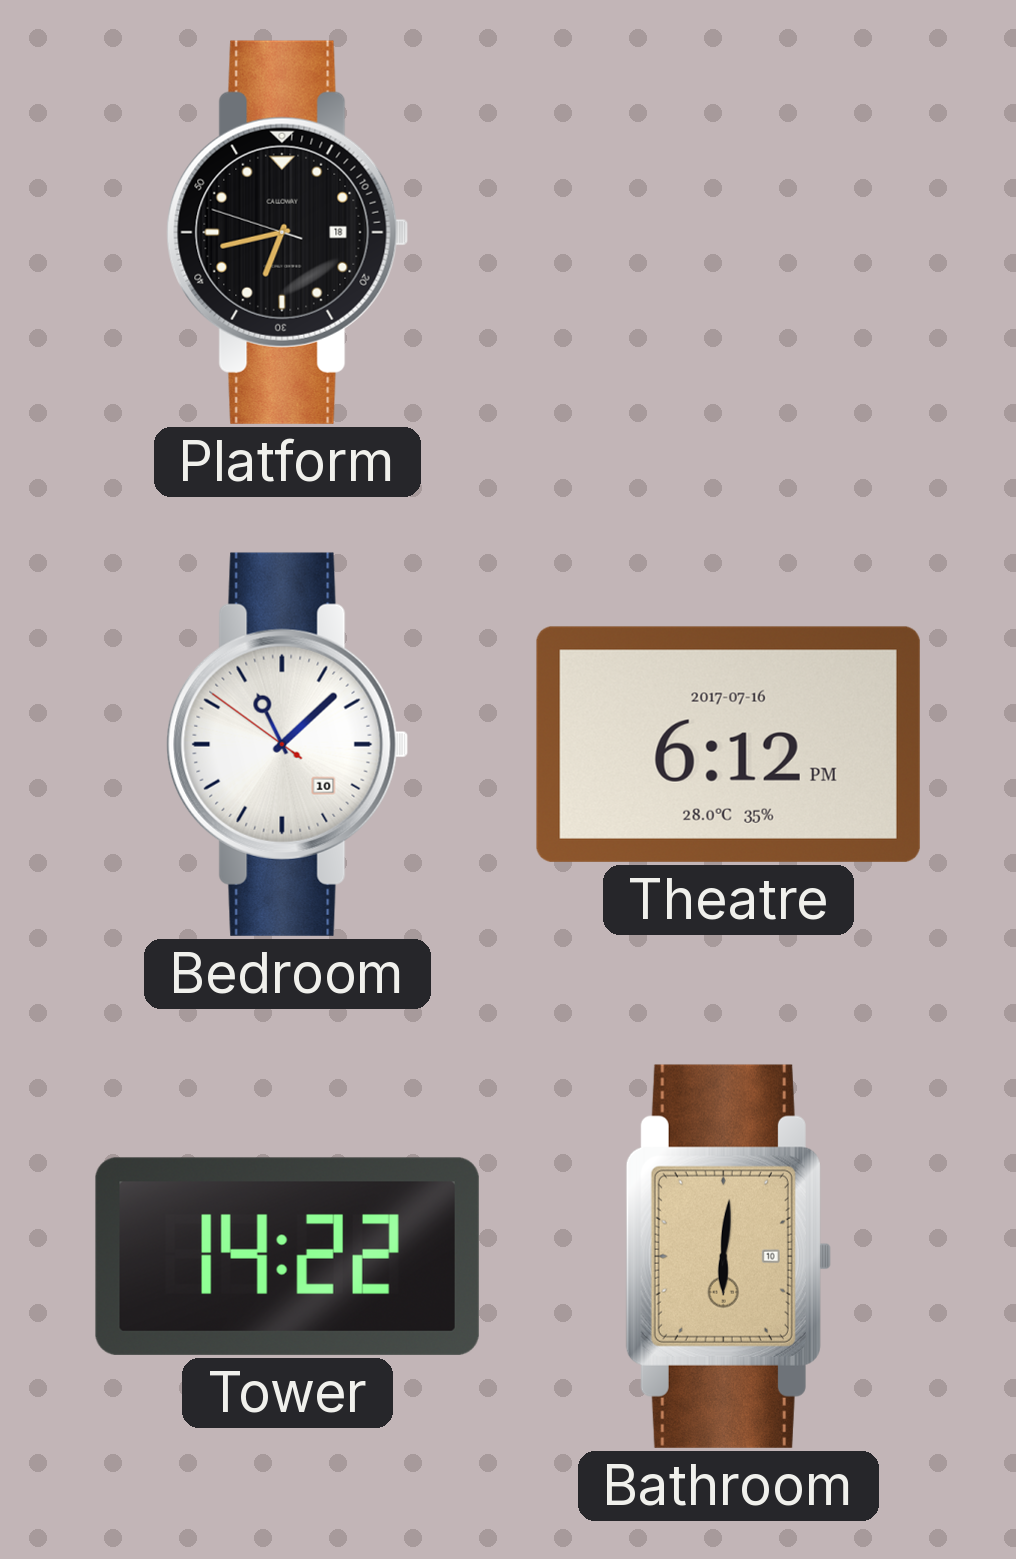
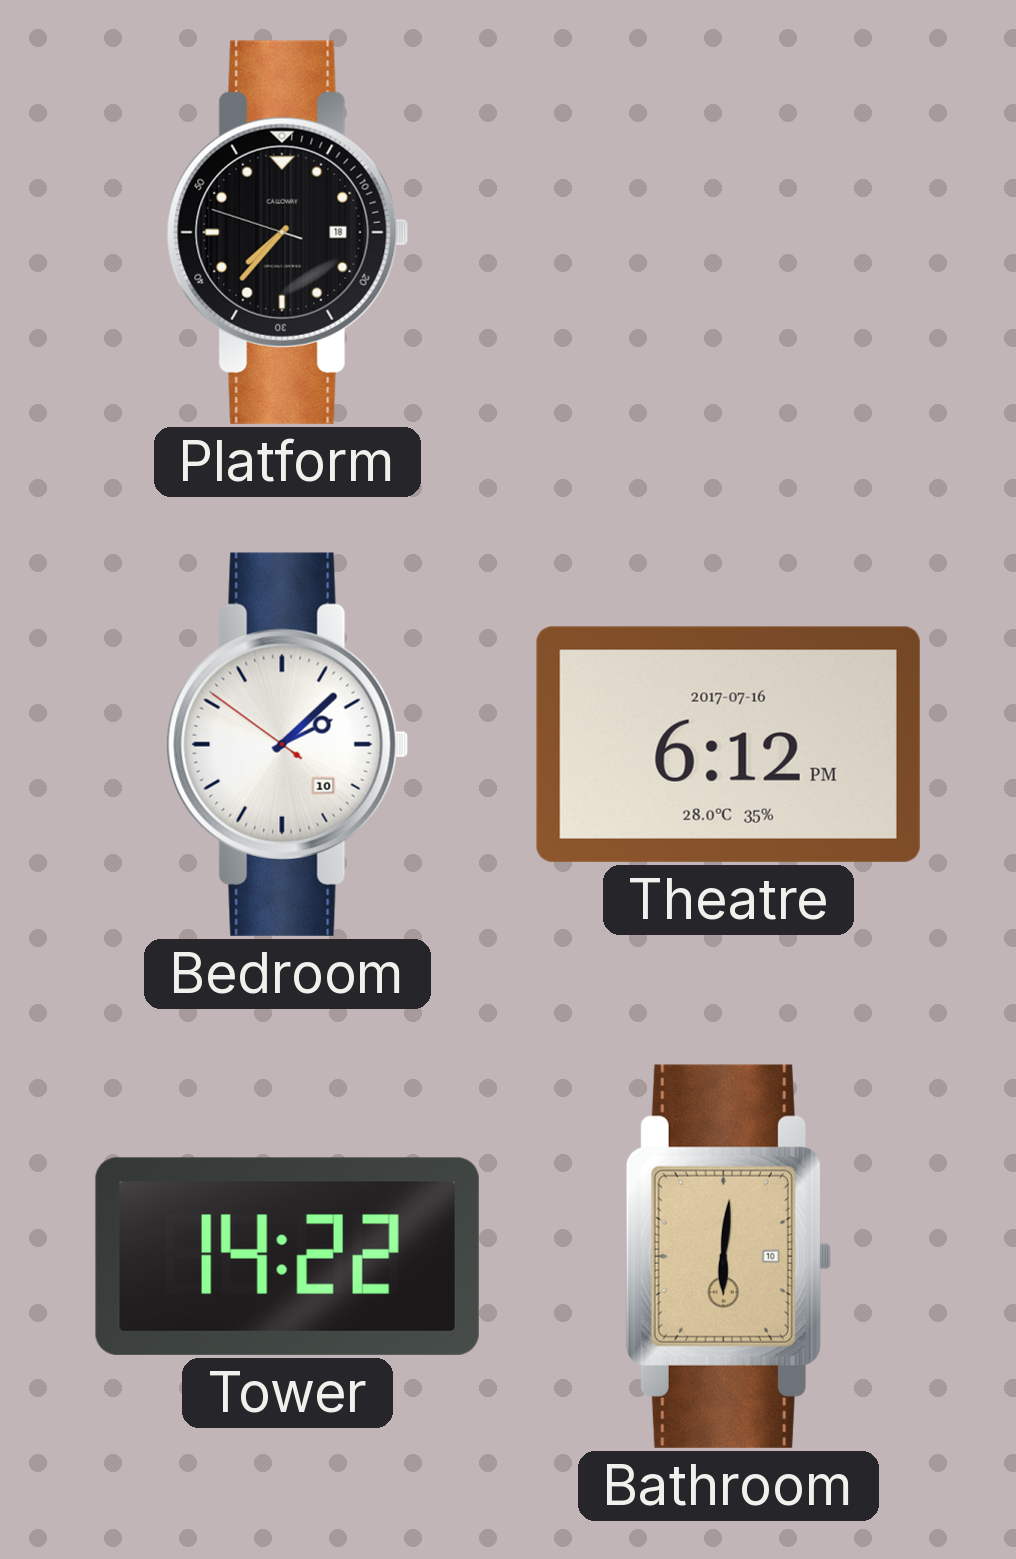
Platform: 6:42 -> 7:36
Bedroom: 11:07 -> 2:07
